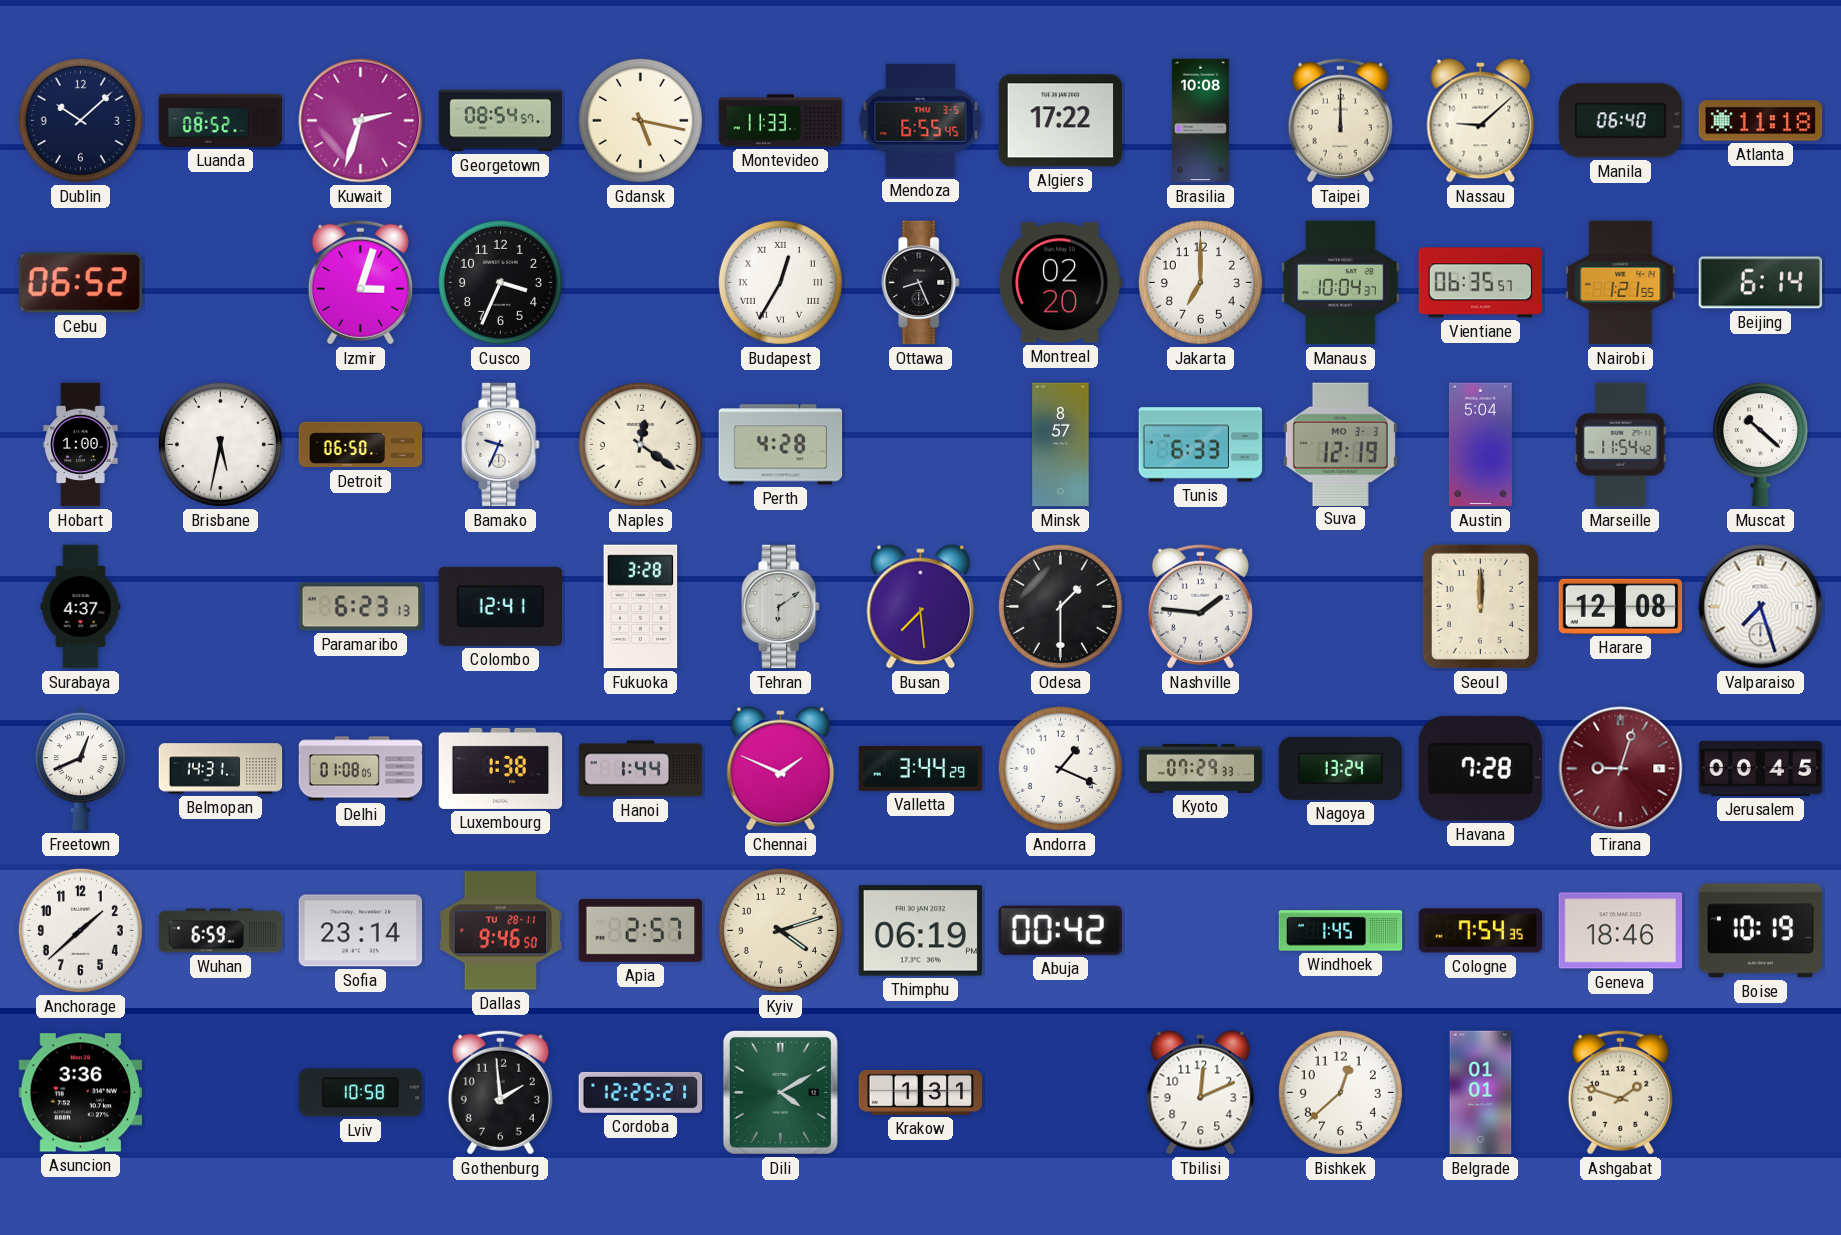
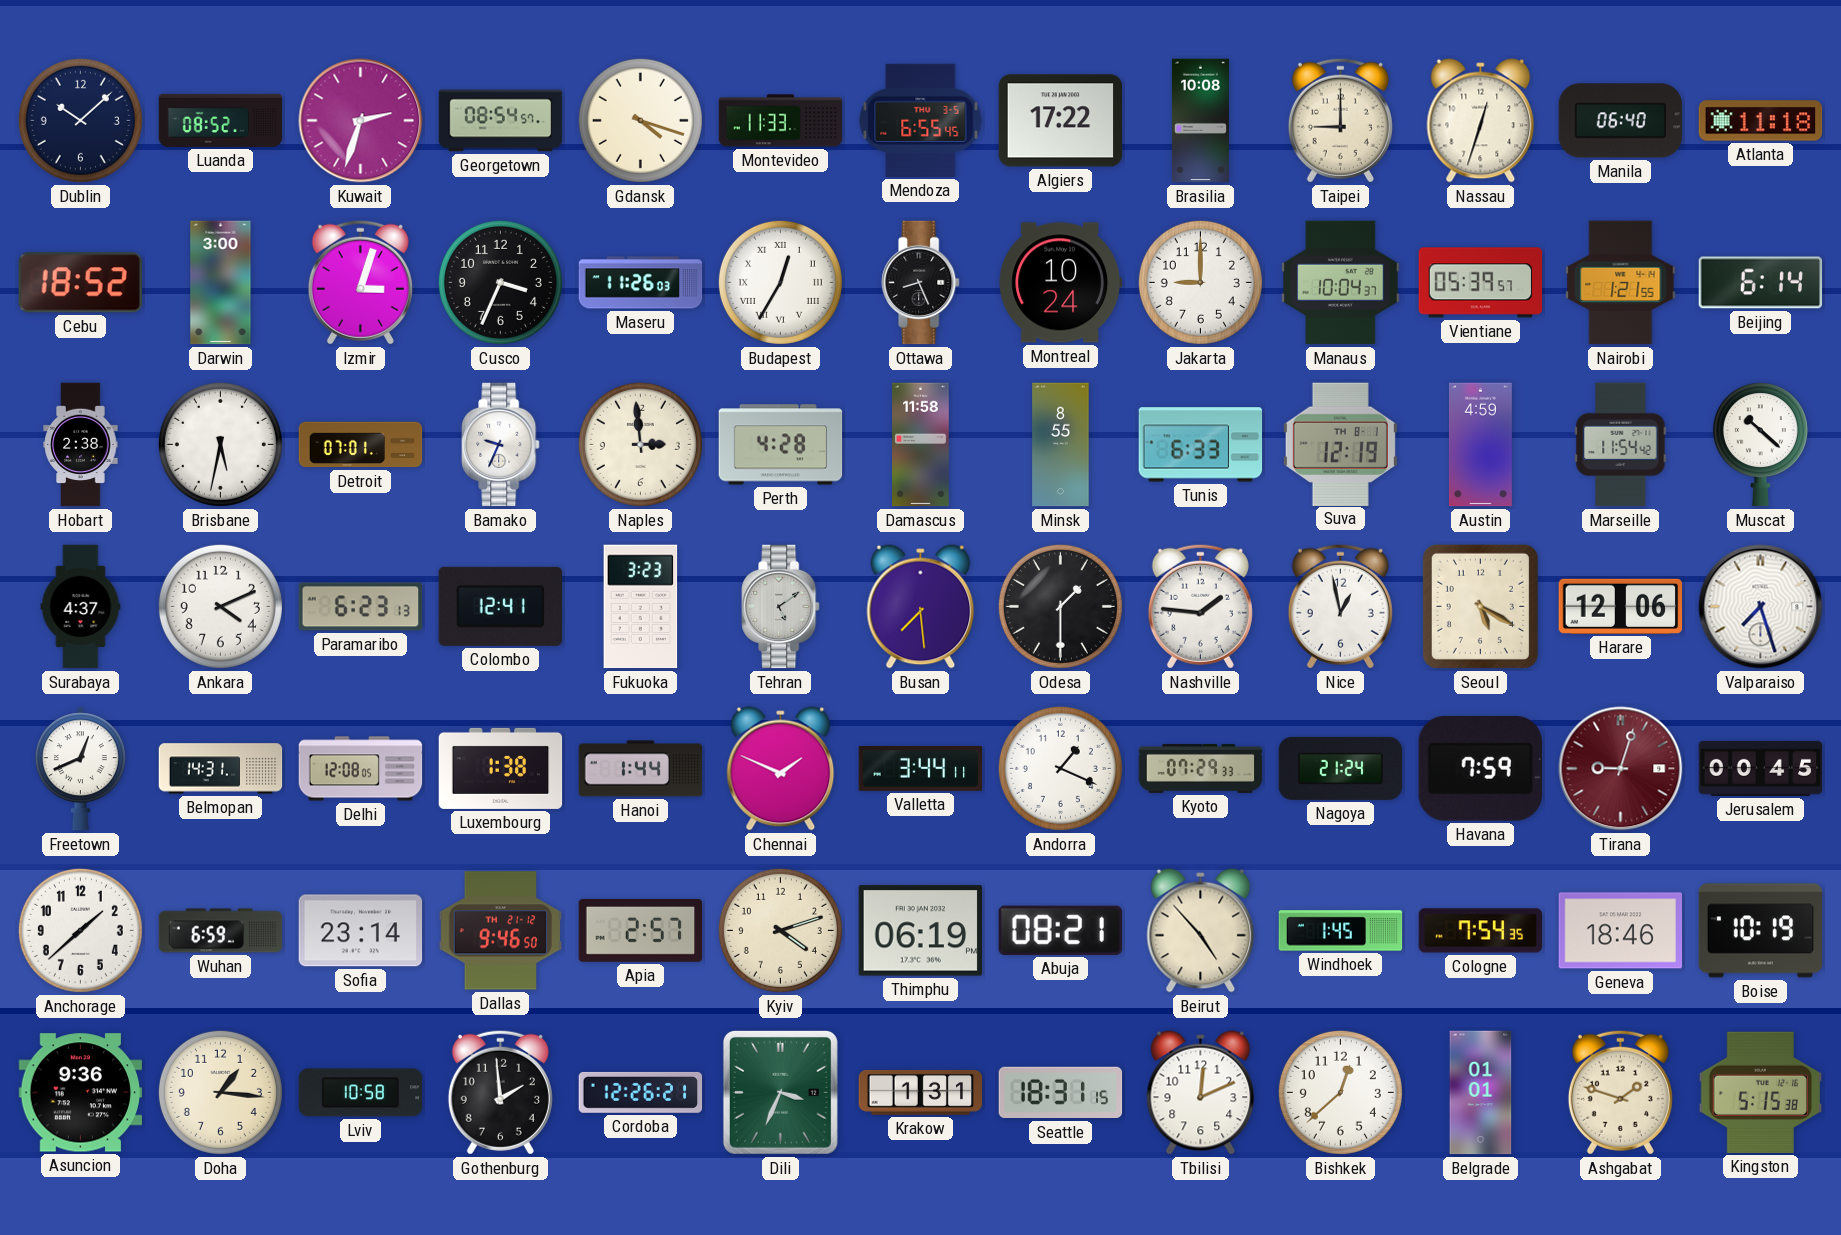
Gdansk: 5:17 -> 4:18
Taipei: 12:00 -> 9:00
Nassau: 9:08 -> 12:33
Cebu: 06:52 -> 18:52
Darwin: none -> 3:00
Maseru: none -> 11:26
Montreal: 02:20 -> 10:24
Jakarta: 7:00 -> 9:00
Vientiane: 06:35 -> 05:39
Hobart: 1:00 -> 2:38
Detroit: 06:50 -> 07:01
Naples: 12:21 -> 2:59
Damascus: none -> 11:58
Minsk: 8:57 -> 8:55
Suva date: MO 3-3 -> TH 8-1
Austin: 5:04 -> 4:59
Ankara: none -> 4:11
Fukuoka: 3:28 -> 3:23
Tehran: 6:09 -> 5:09
Nice: none -> 12:58
Seoul: 12:00 -> 5:20
Harare: 12:08 -> 12:06
Delhi: 01:08 -> 12:08
Valletta: 3:44:29 -> 3:44:11
Nagoya: 13:24 -> 21:24
Havana: 7:28 -> 7:59
Dallas date: TU 28-11 -> TH 21-12
Abuja: 00:42 -> 08:21
Beirut: none -> 4:53
Asuncion: 3:36 -> 9:36
Doha: none -> 1:16
Cordoba: 12:25 -> 12:26
Dili: 4:10 -> 3:34
Seattle: none -> 18:31
Kingston: none -> 5:15
